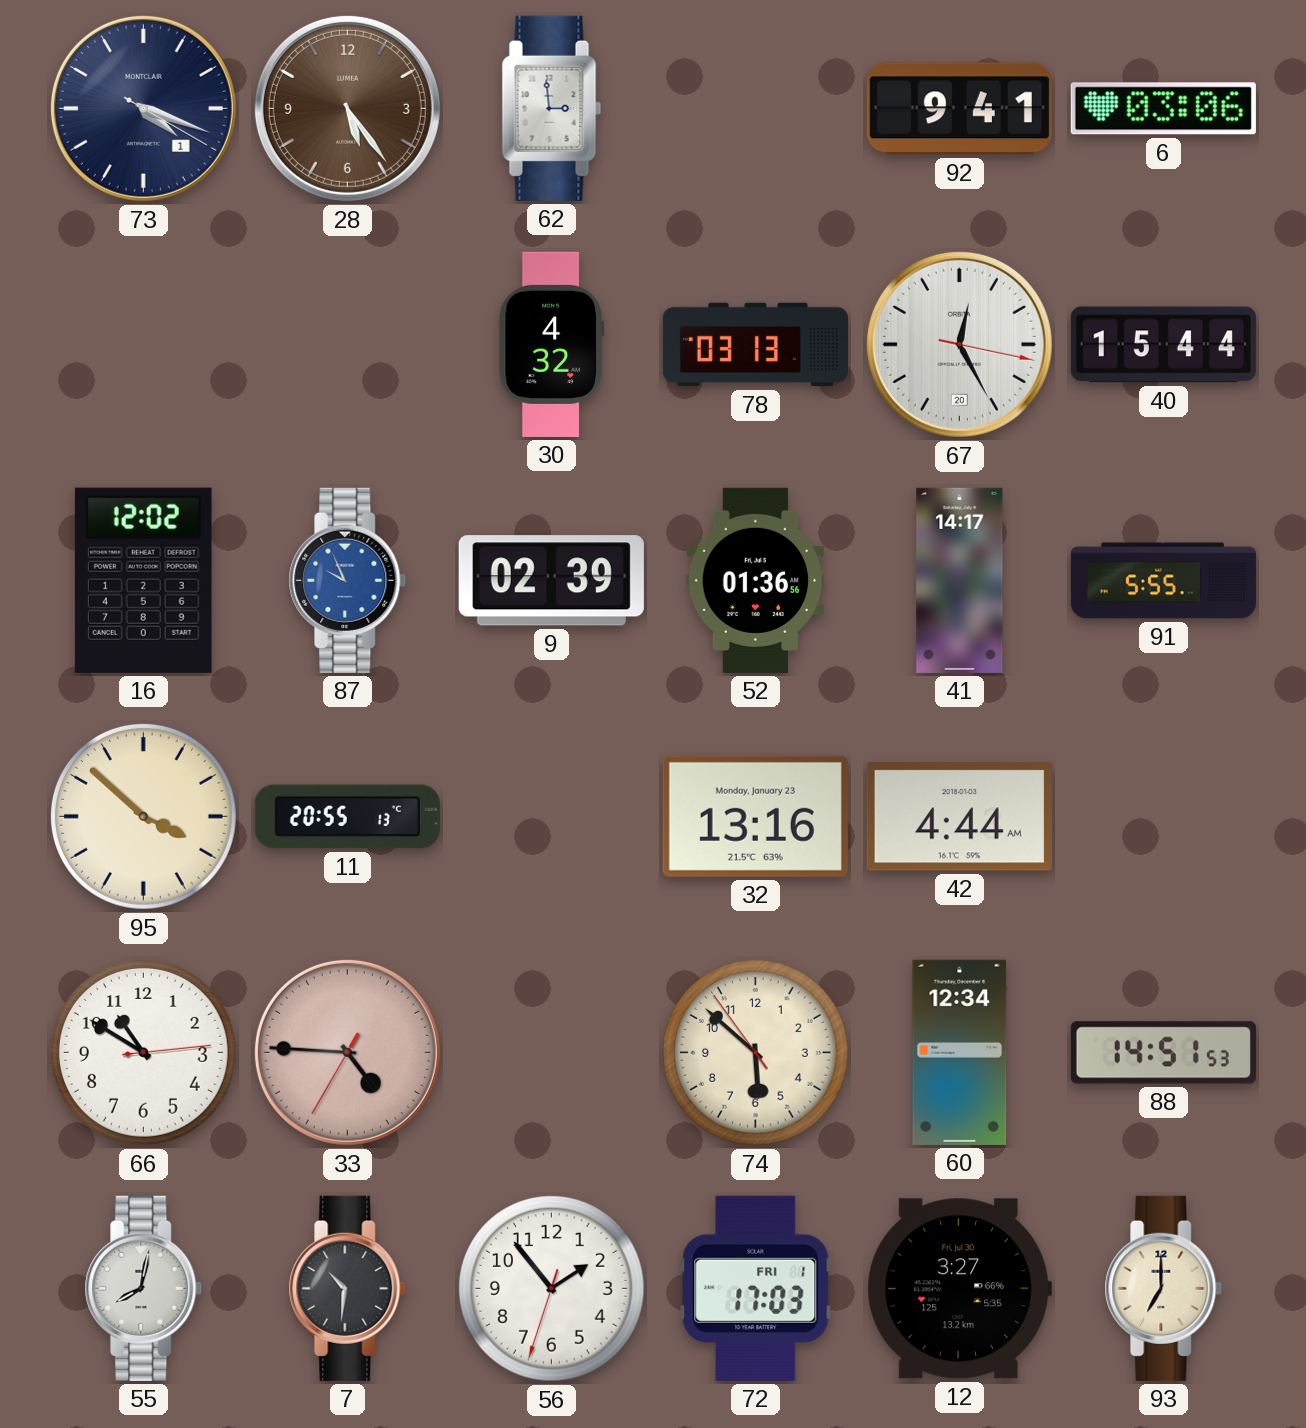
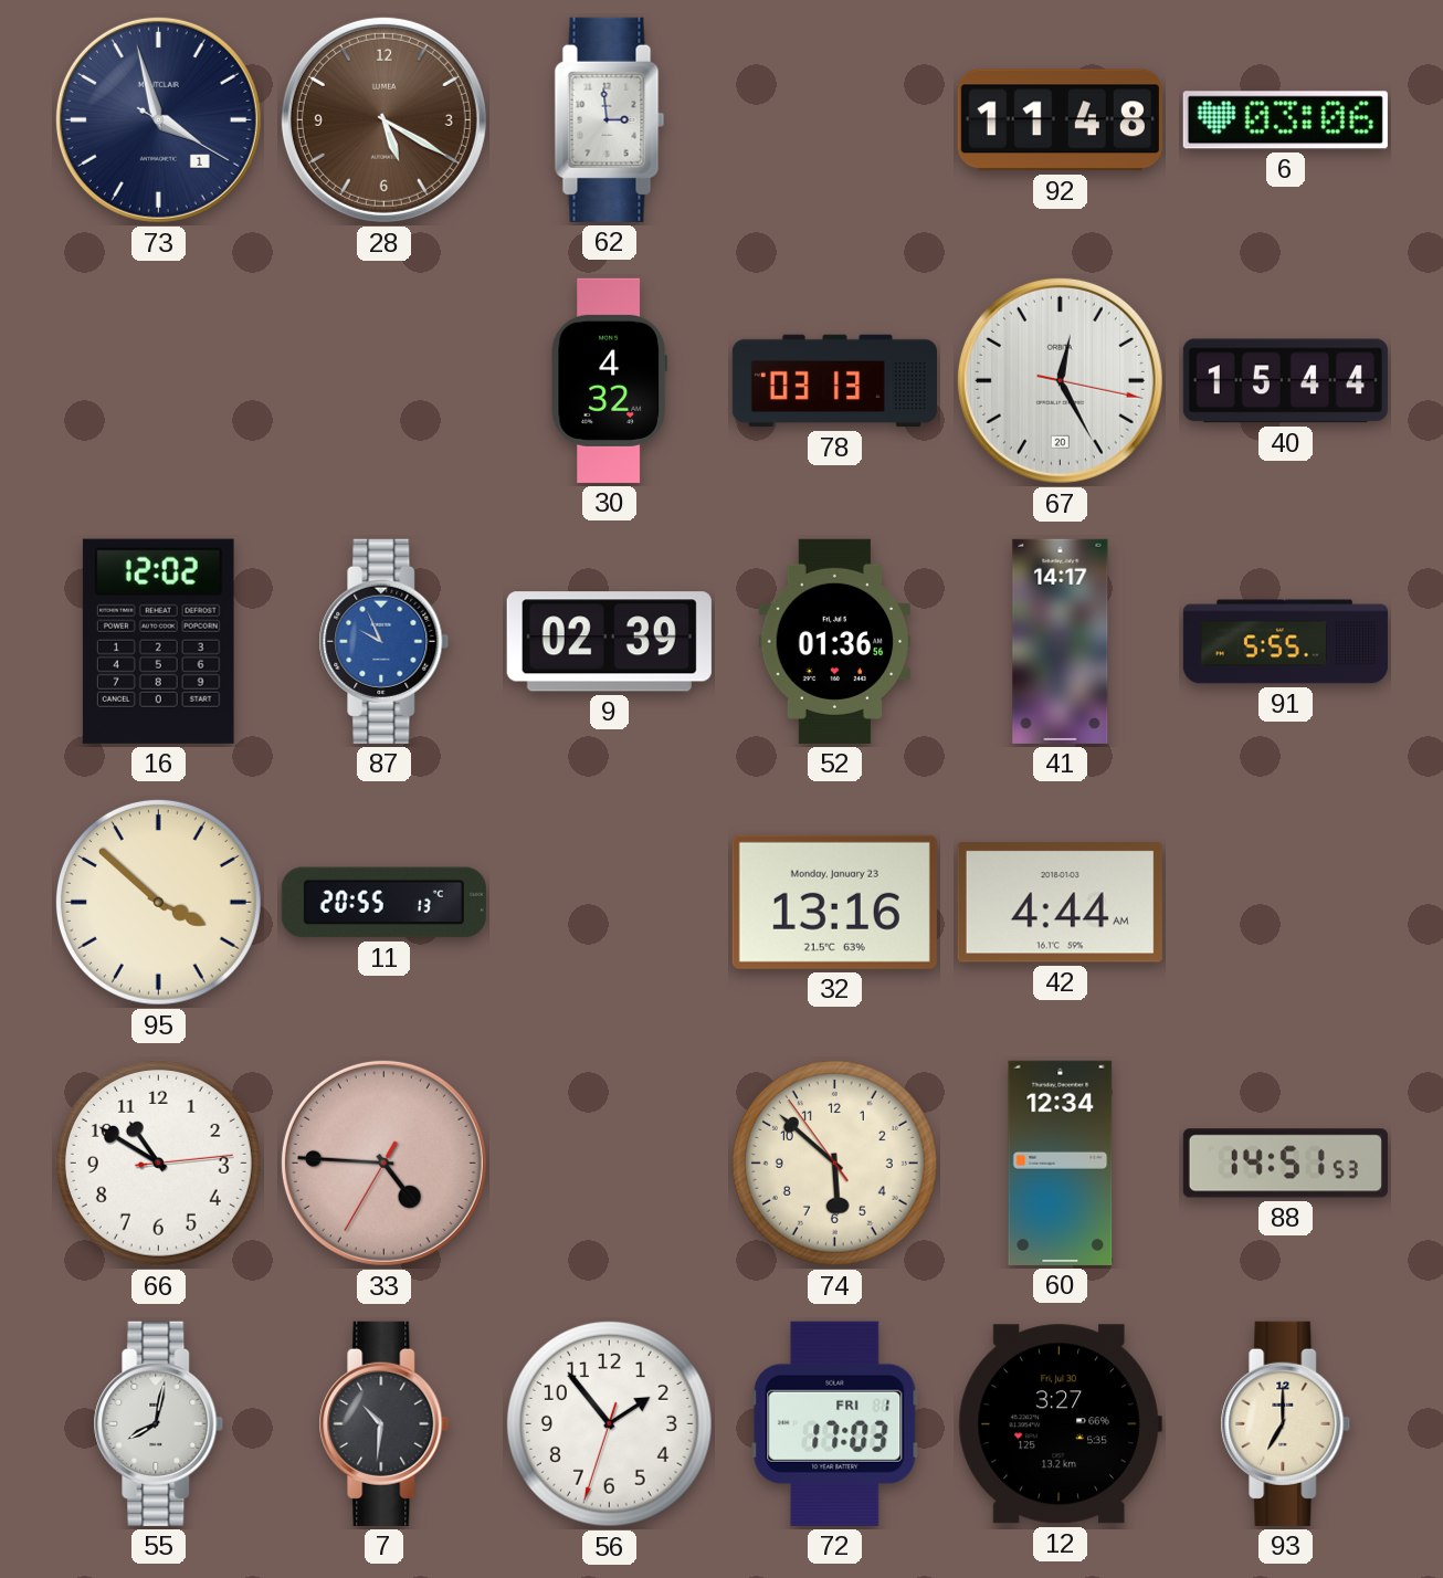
73: 4:18 -> 3:57
28: 5:24 -> 5:20
92: 9:41 -> 11:48
